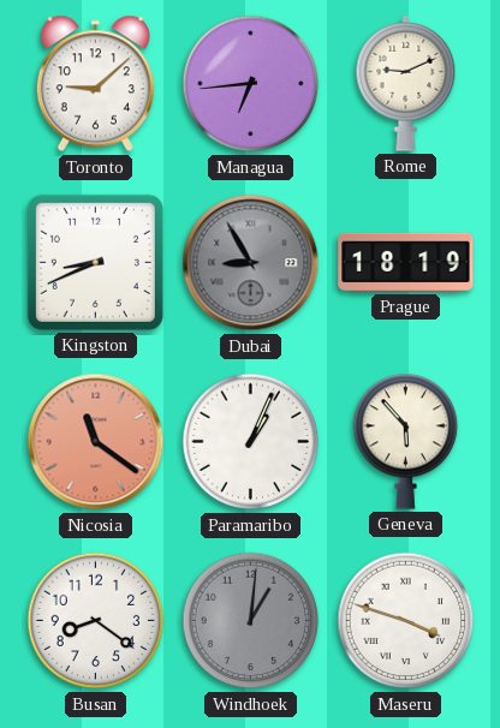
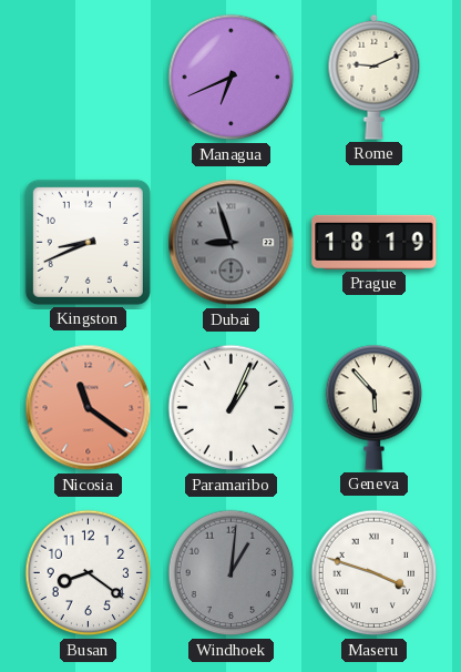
Toronto: 9:08 -> none
Managua: 6:44 -> 6:41
Dubai: 8:55 -> 8:57
